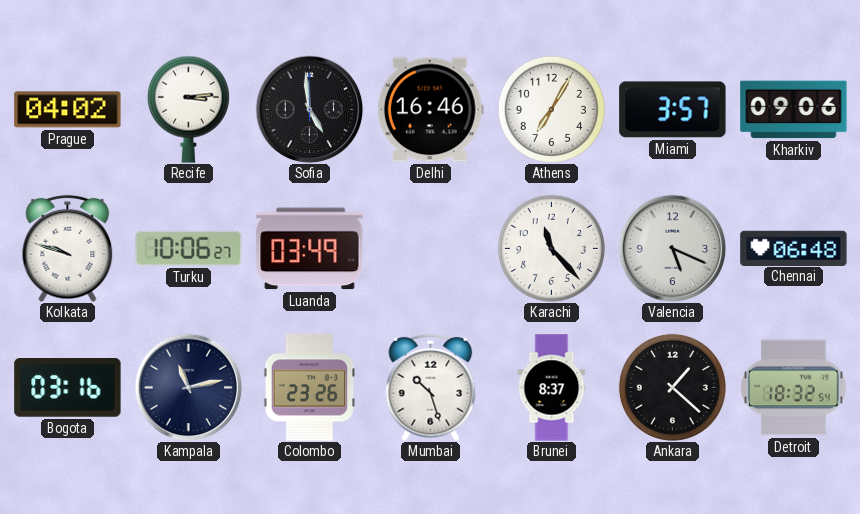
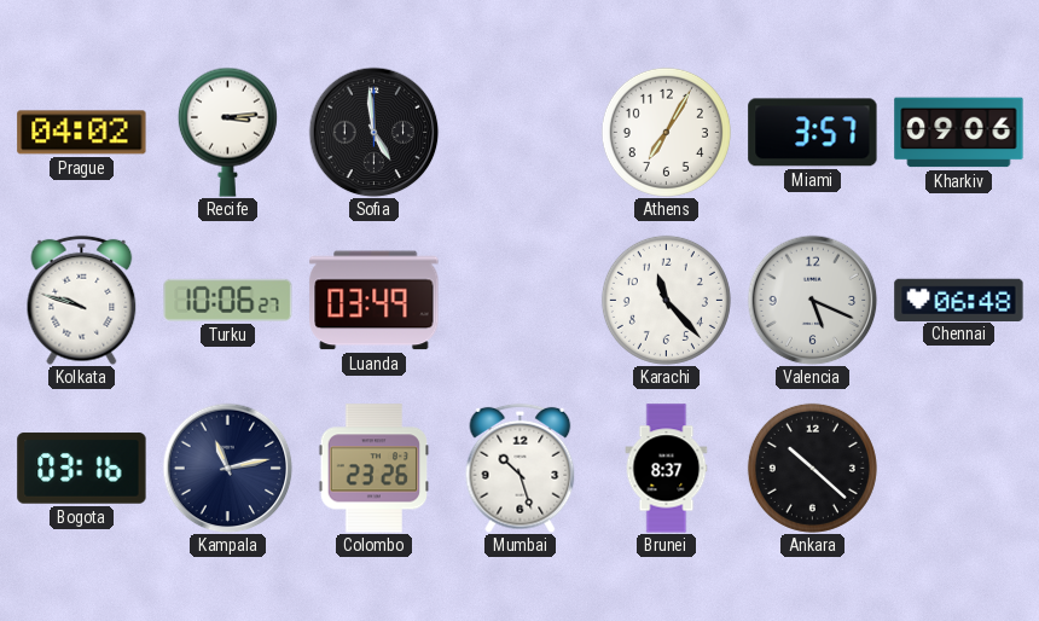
Delhi: 16:46 -> none
Ankara: 1:22 -> 10:22
Detroit: 18:32 -> none
